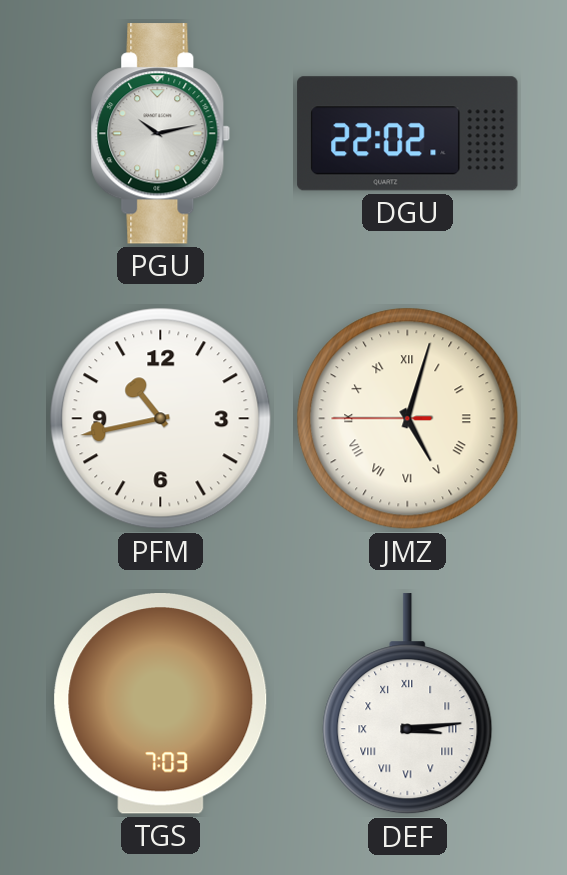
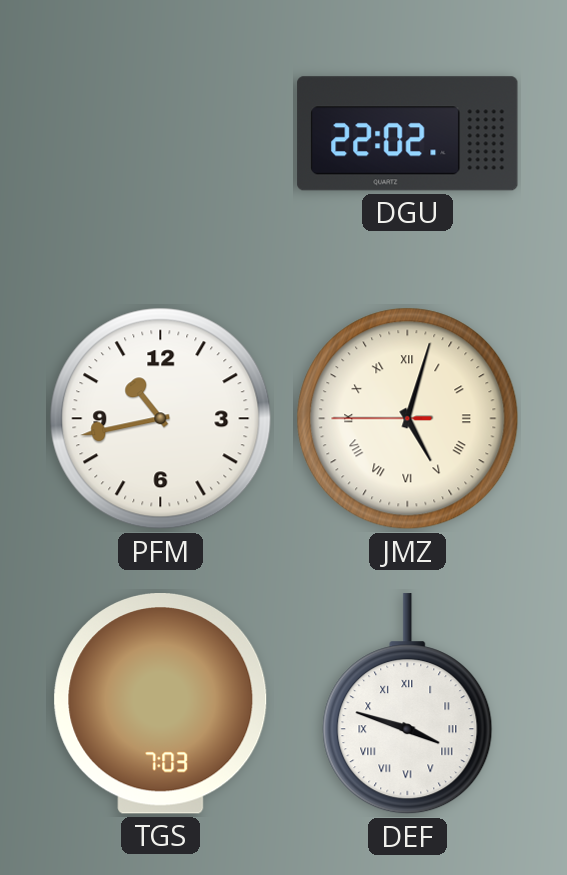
PGU: 10:13 -> none
DEF: 3:14 -> 3:48
